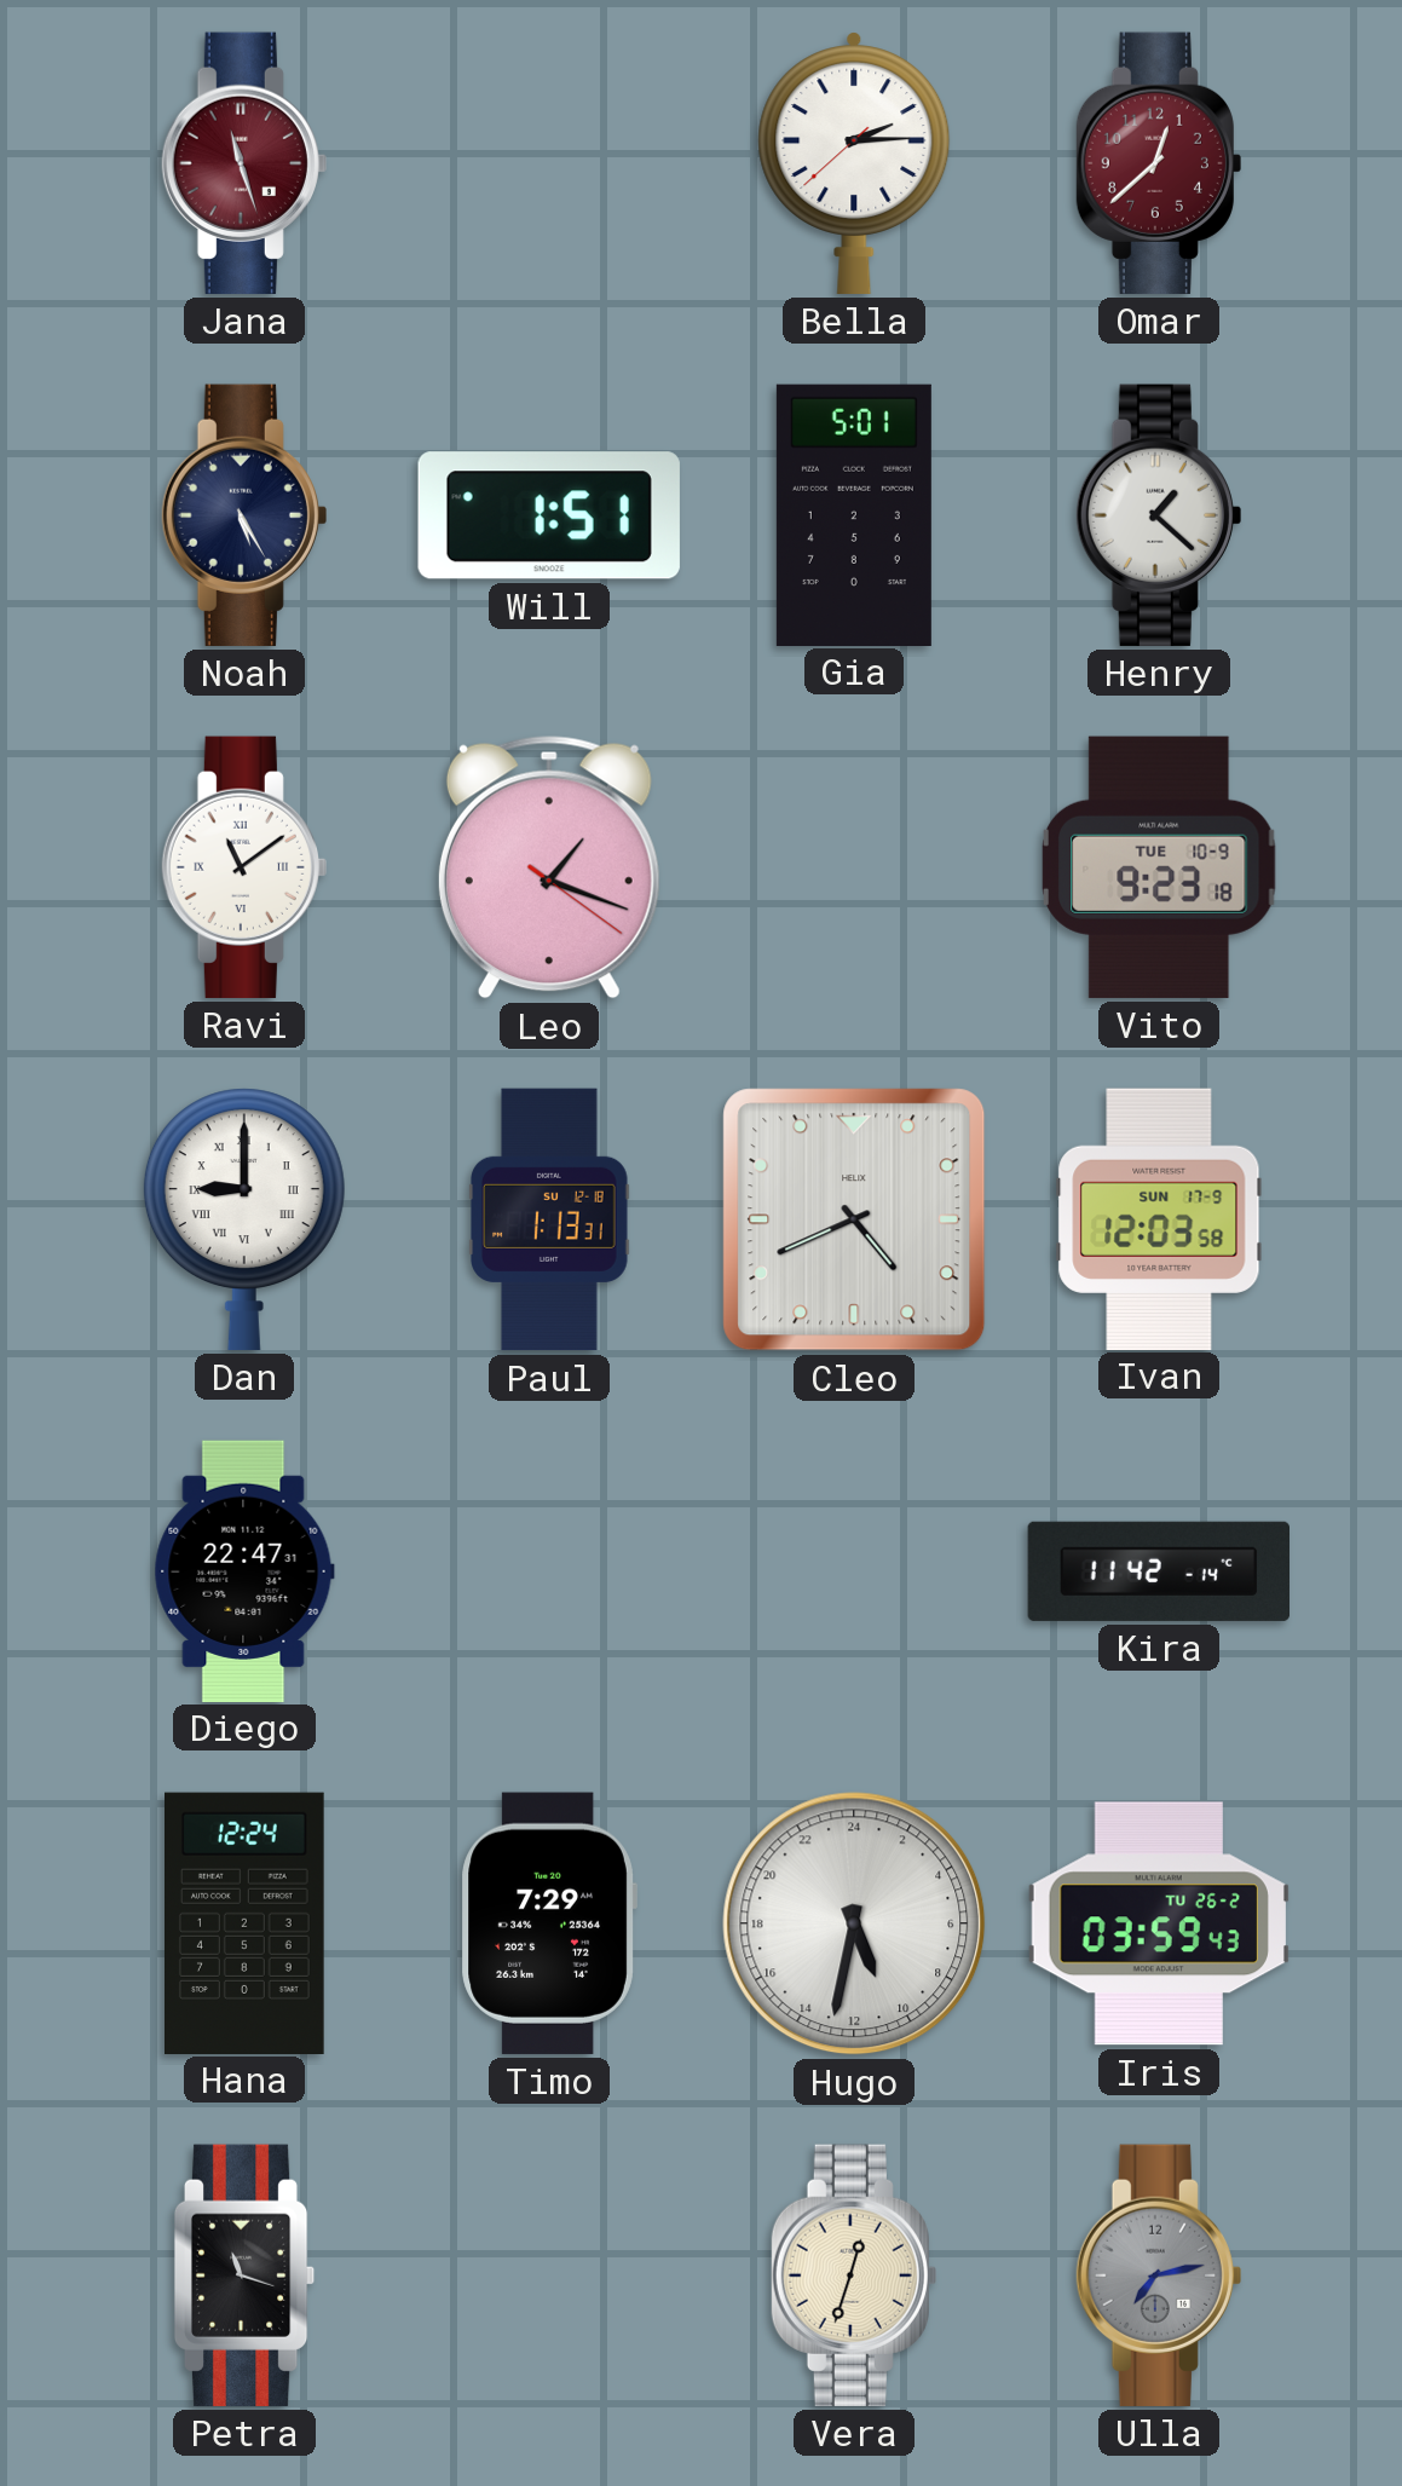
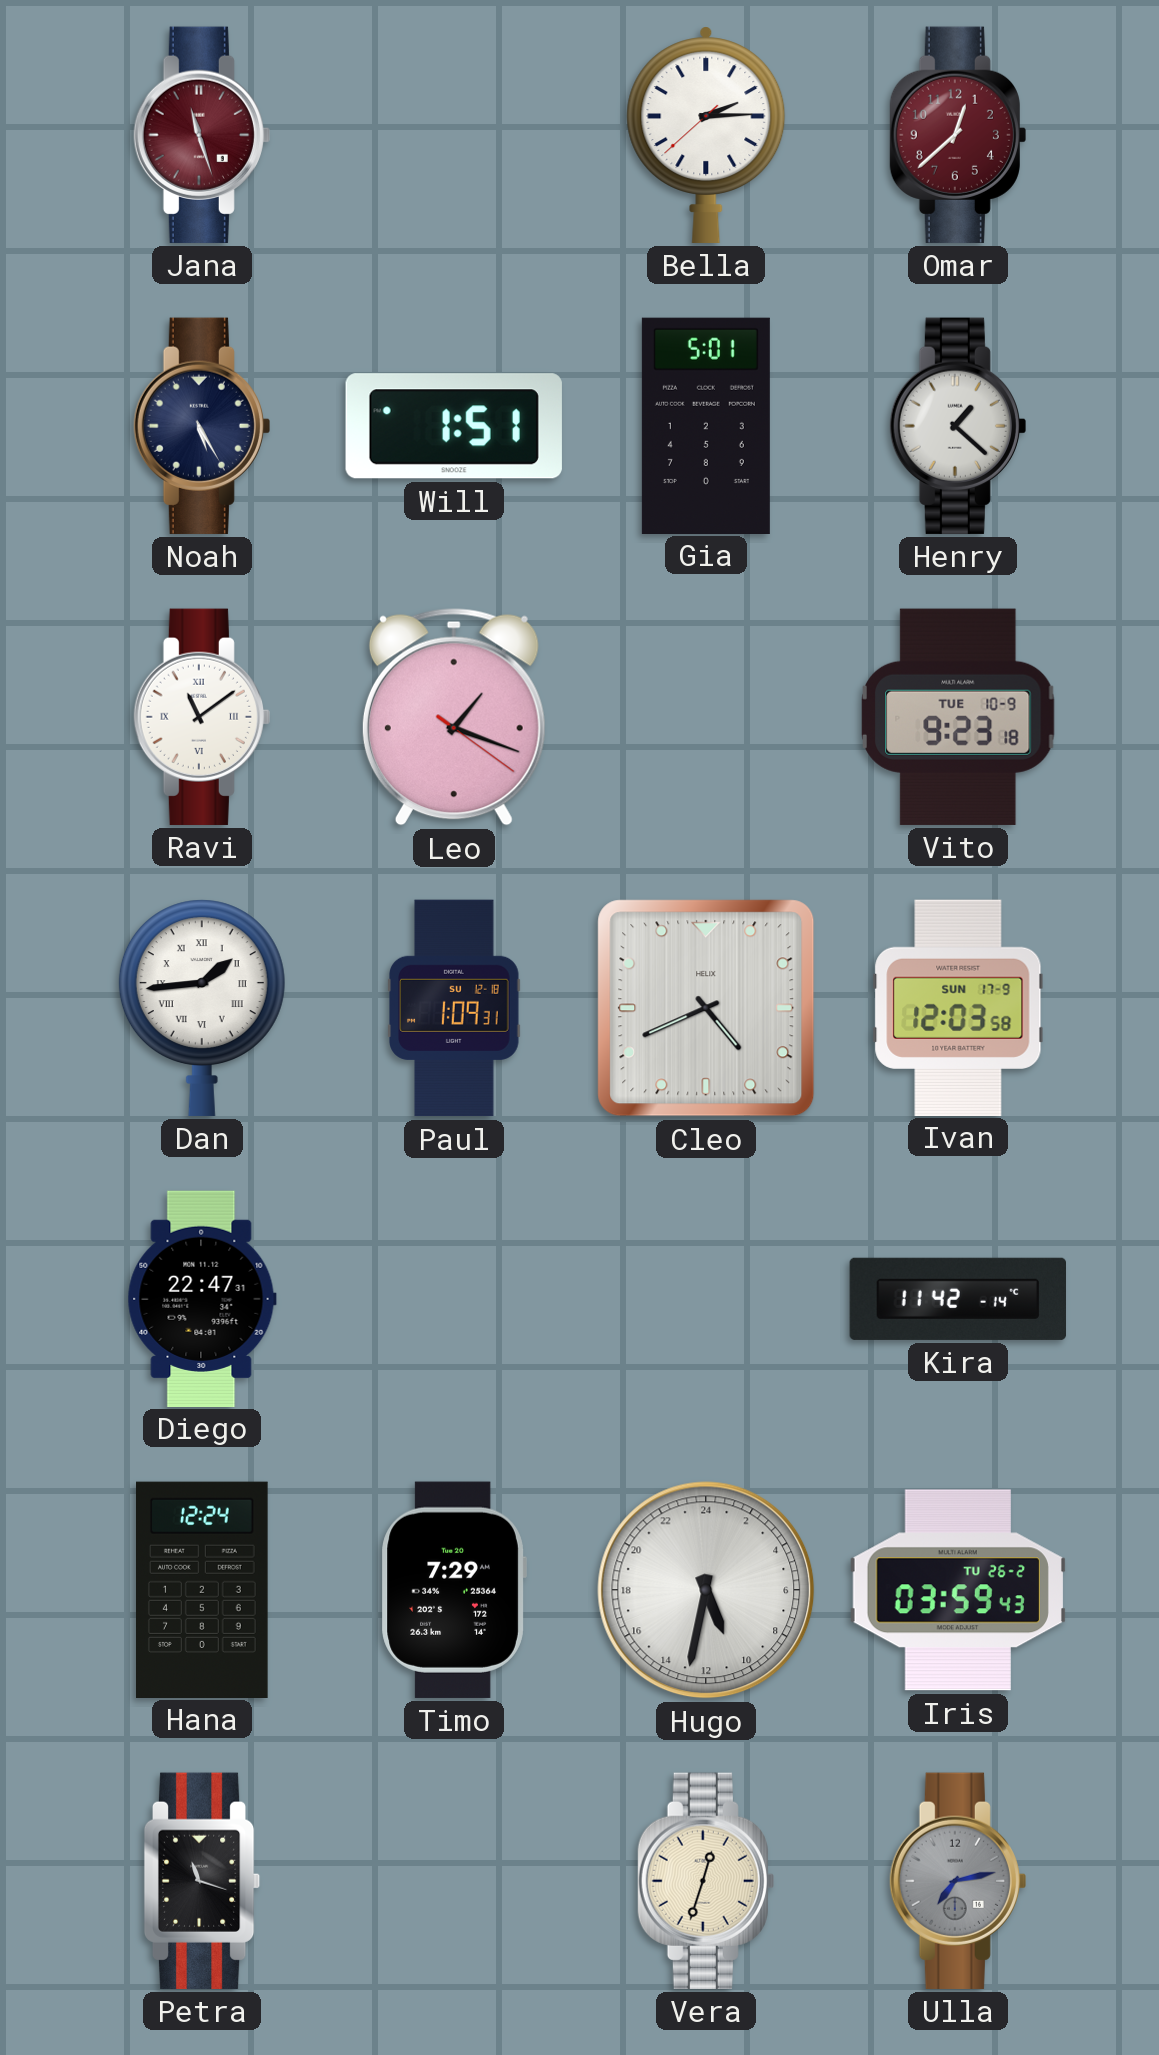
Dan: 9:00 -> 1:44
Paul: 1:13 -> 1:09
